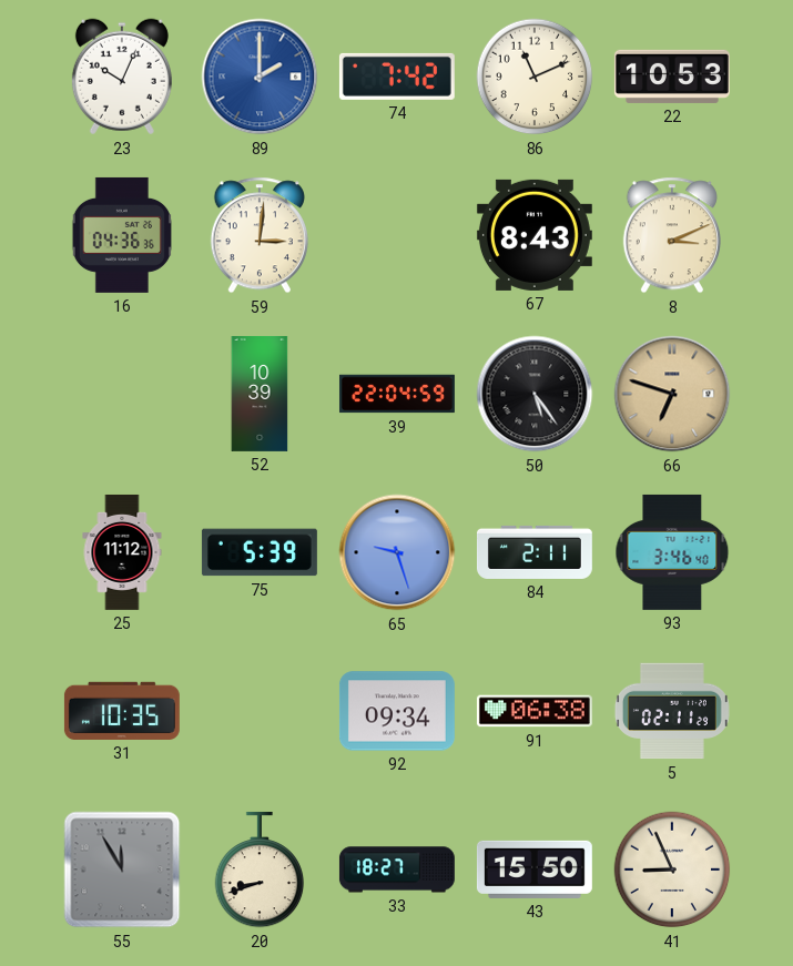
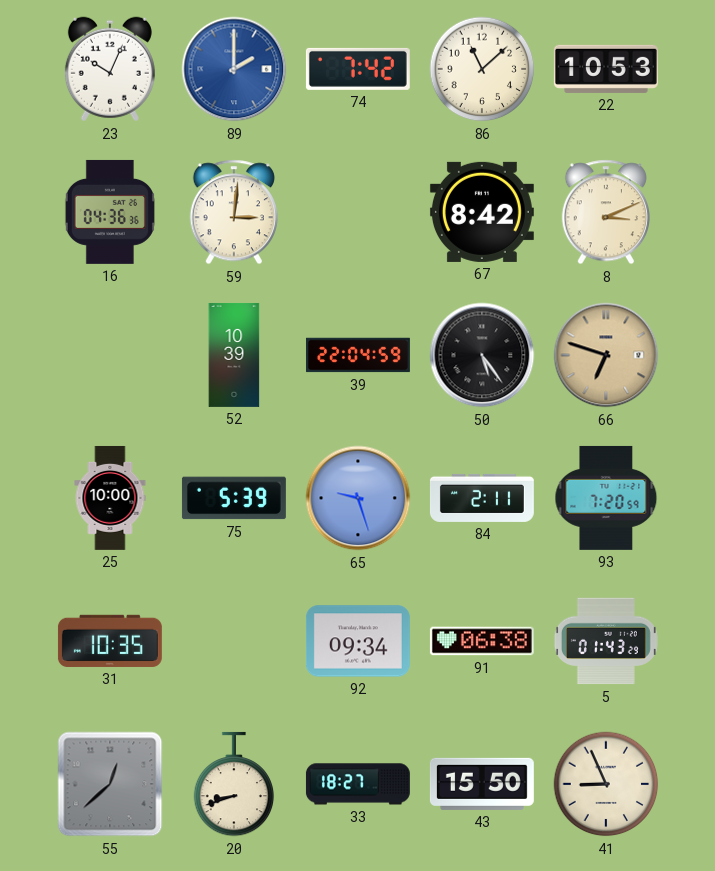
86: 11:11 -> 11:08
67: 8:43 -> 8:42
25: 11:12 -> 10:00
93: 3:46 -> 7:20
5: 02:11 -> 01:43
55: 11:55 -> 12:38
